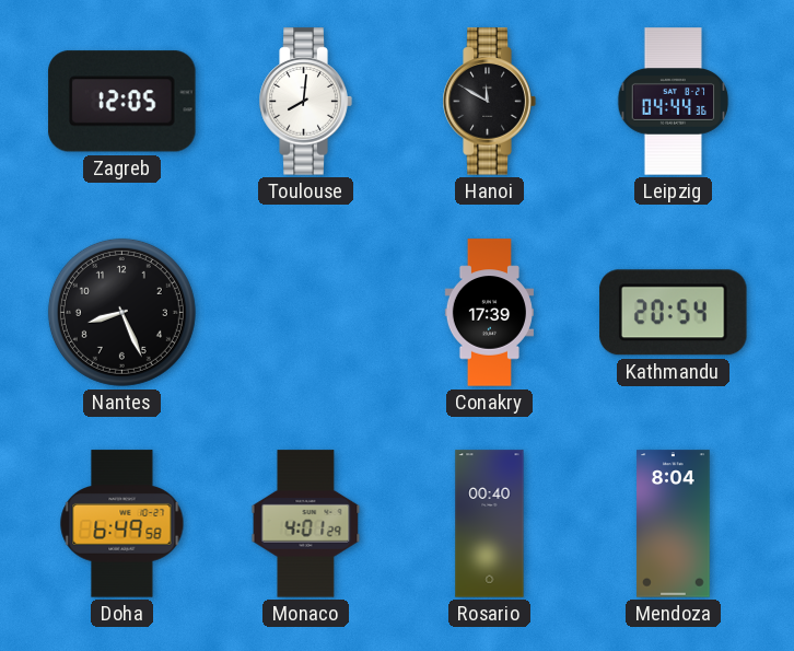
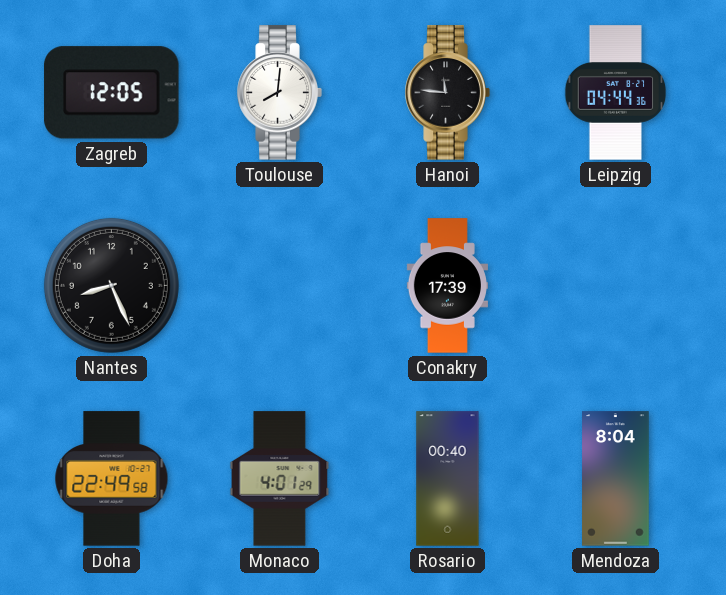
Hanoi: 11:50 -> 11:46
Kathmandu: 20:54 -> none
Doha: 6:49 -> 22:49
